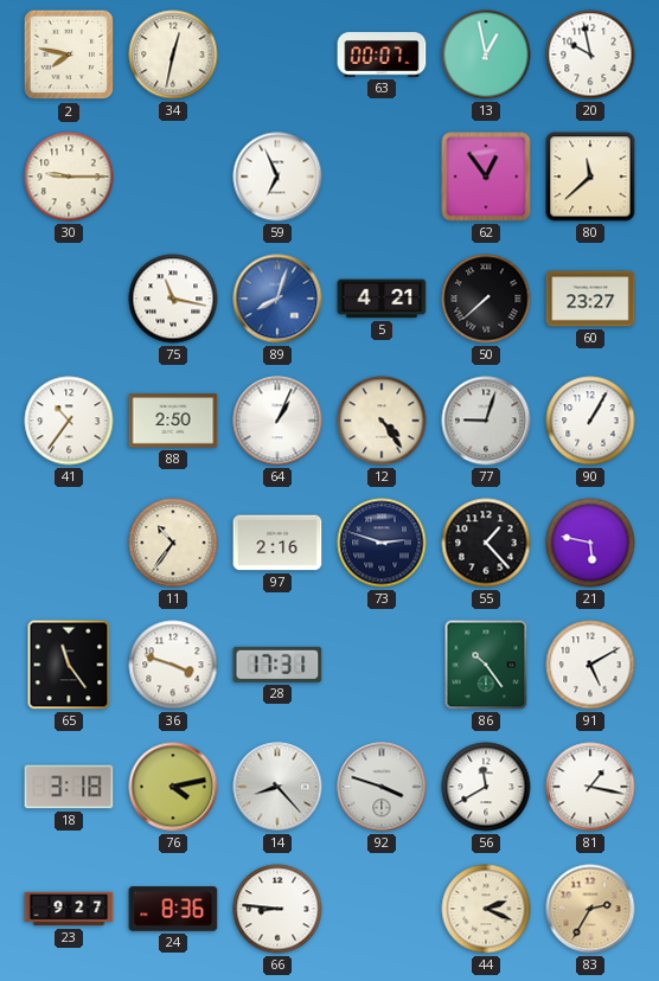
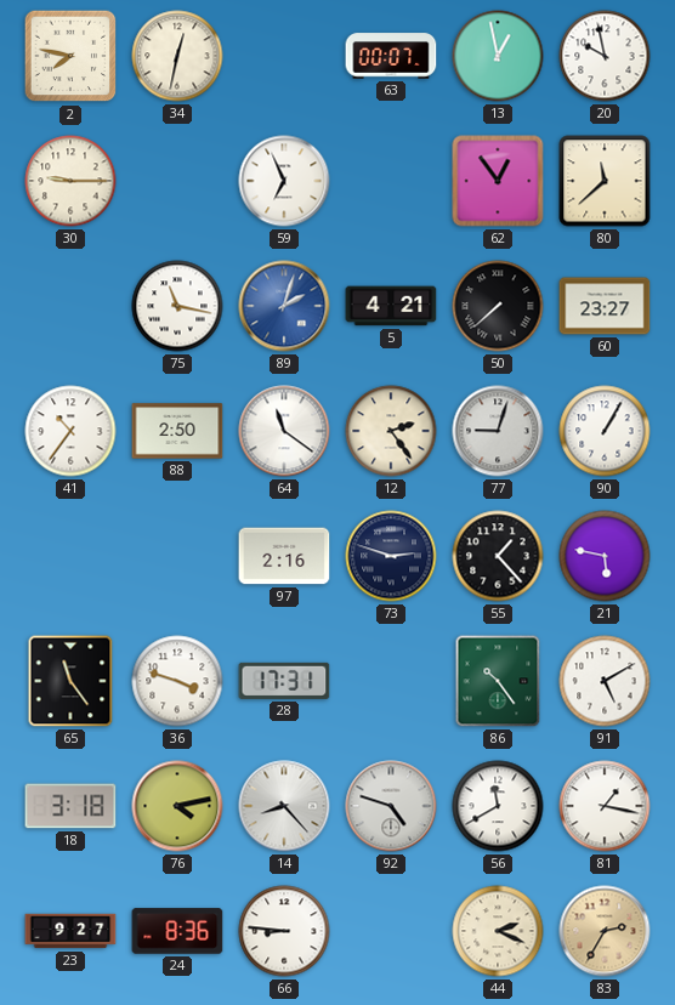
89: 8:03 -> 2:03
64: 1:04 -> 11:21
12: 4:24 -> 2:24
11: 10:36 -> none
92: 3:48 -> 4:48
